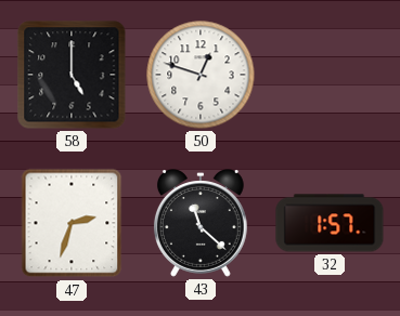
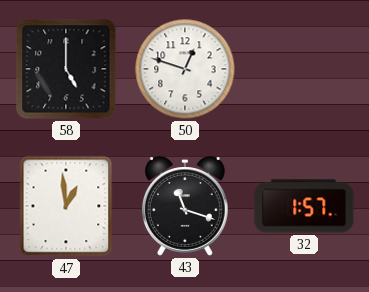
47: 2:33 -> 12:59
43: 11:22 -> 11:18
